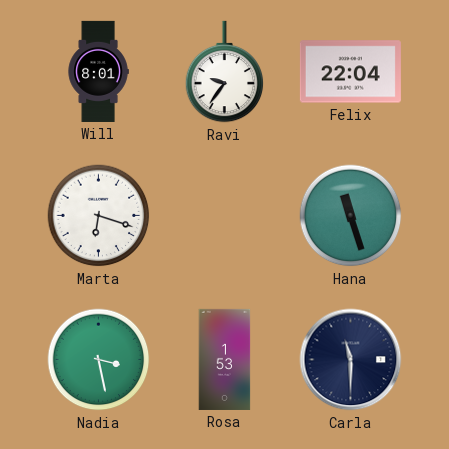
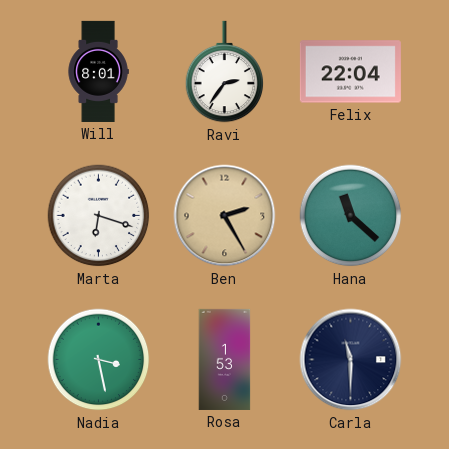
Ravi: 9:36 -> 2:36
Ben: none -> 2:25
Hana: 11:27 -> 11:22
